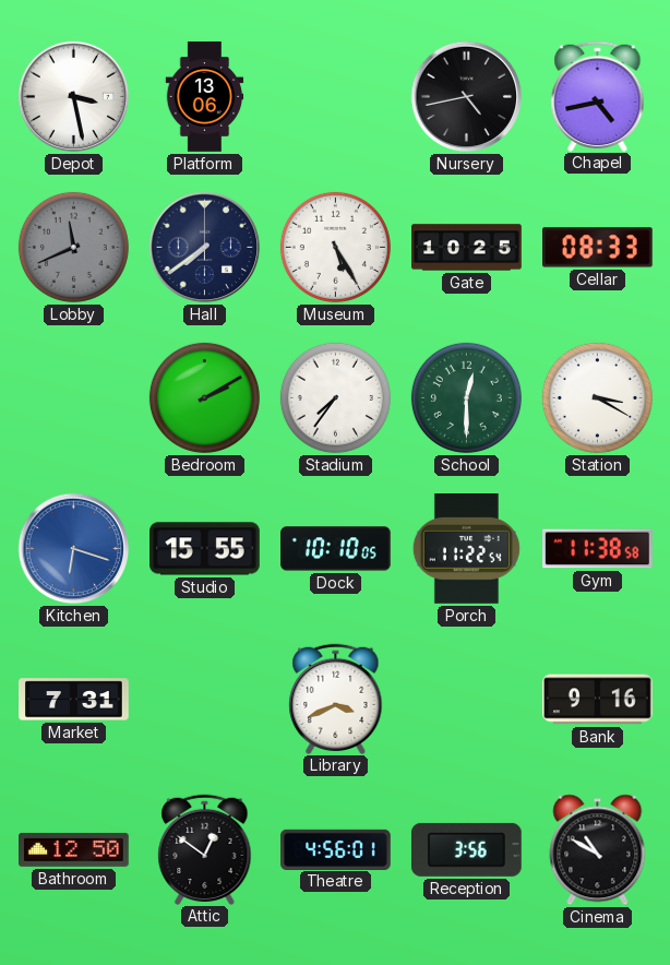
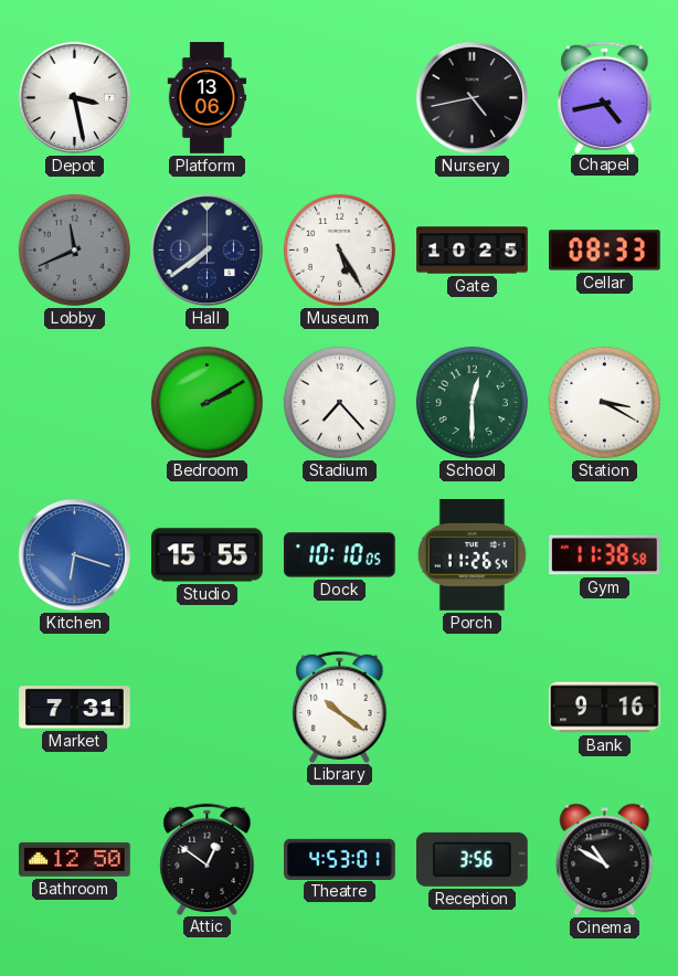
Stadium: 7:36 -> 7:23
Porch: 11:22 -> 11:26
Library: 3:41 -> 10:21
Theatre: 4:56 -> 4:53
